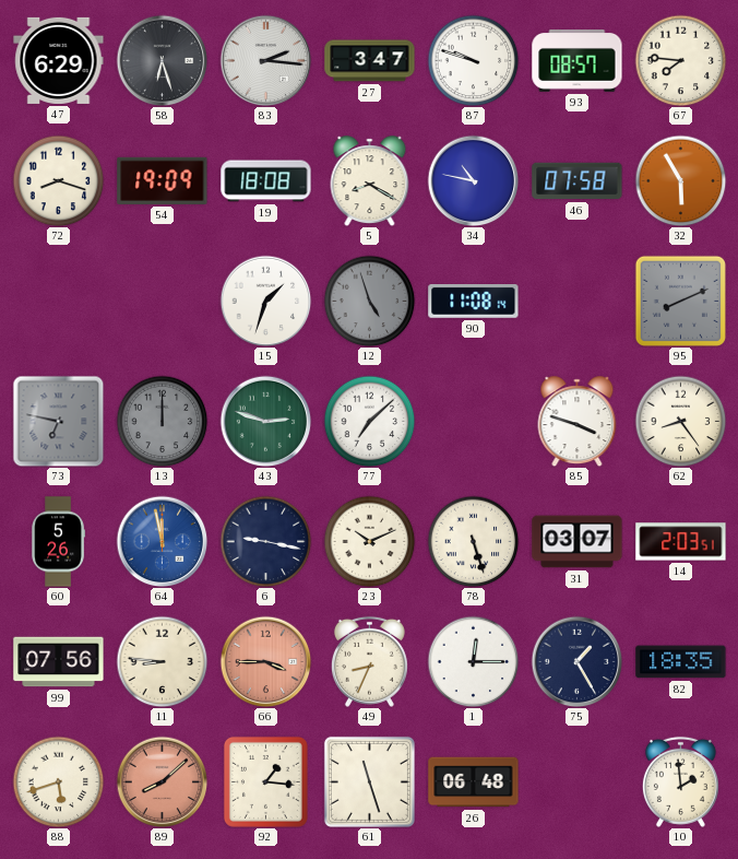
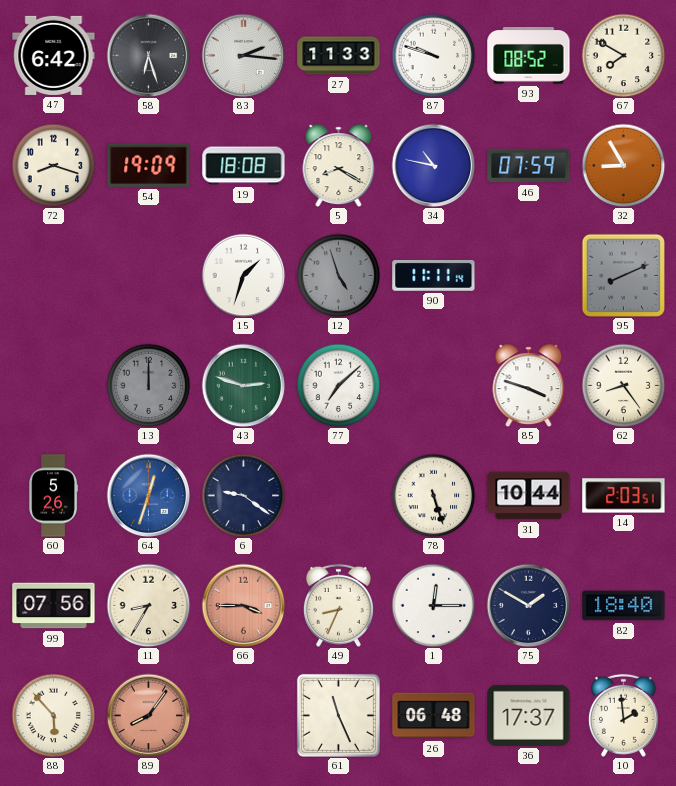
47: 6:29 -> 6:42
27: 3:47 -> 11:33
93: 08:57 -> 08:52
67: 7:46 -> 7:50
46: 07:58 -> 07:59
32: 5:55 -> 8:55
90: 11:08 -> 11:11
73: 6:47 -> none
64: 11:58 -> 12:33
6: 9:17 -> 9:21
23: 10:11 -> none
31: 03:07 -> 10:44
11: 8:46 -> 8:35
75: 1:25 -> 1:50
82: 18:35 -> 18:40
88: 5:42 -> 5:53
89: 8:08 -> 8:06
92: 1:16 -> none
61: 11:27 -> 11:26
36: none -> 17:37
